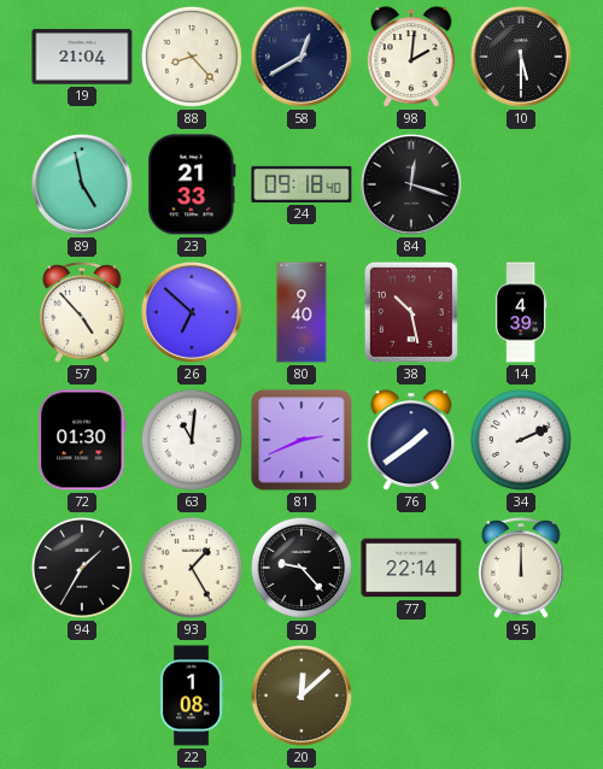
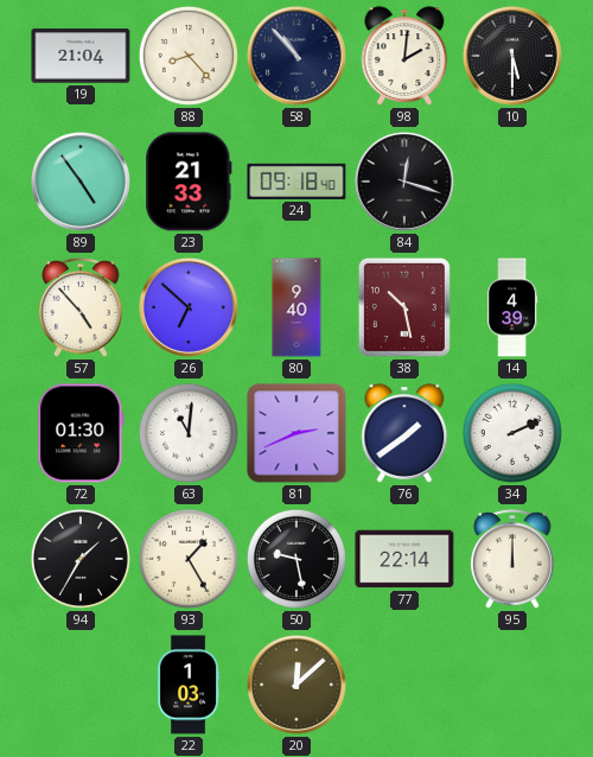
58: 12:40 -> 10:53
89: 4:58 -> 4:54
50: 9:23 -> 9:28
22: 1:08 -> 1:03
